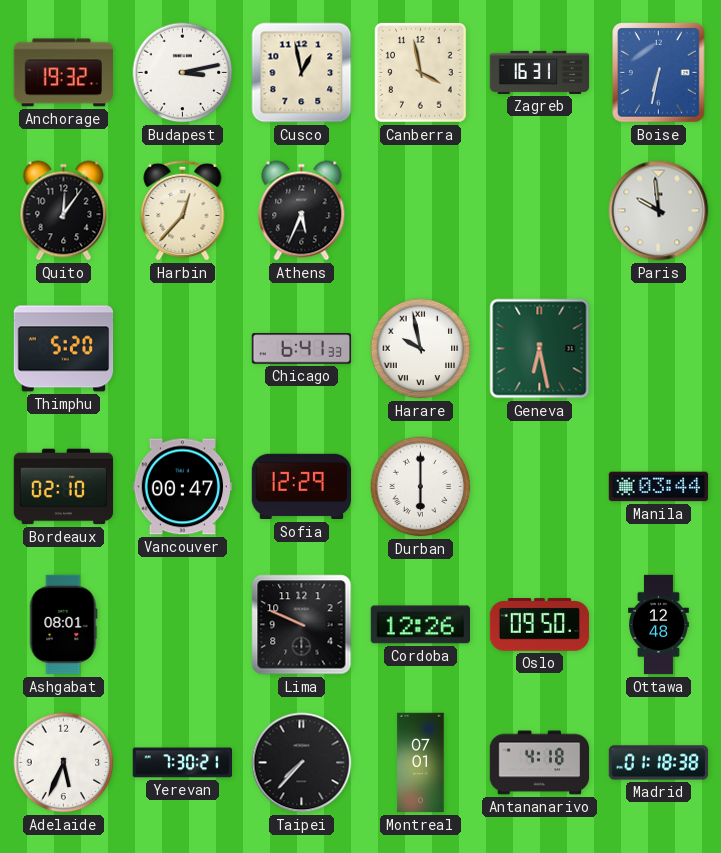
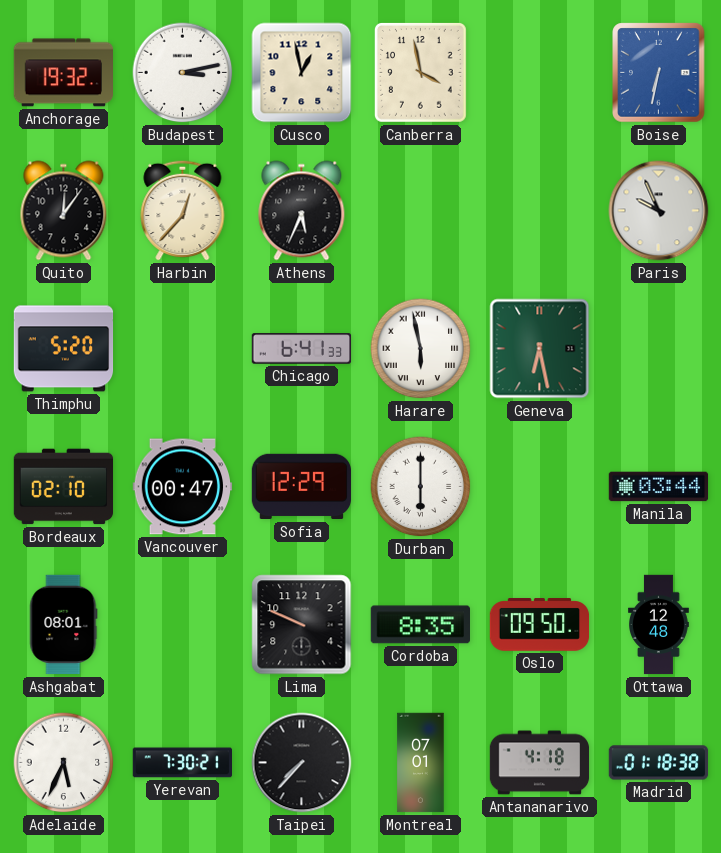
Zagreb: 16:31 -> none
Paris: 9:59 -> 9:56
Harare: 9:58 -> 5:58
Cordoba: 12:26 -> 8:35
